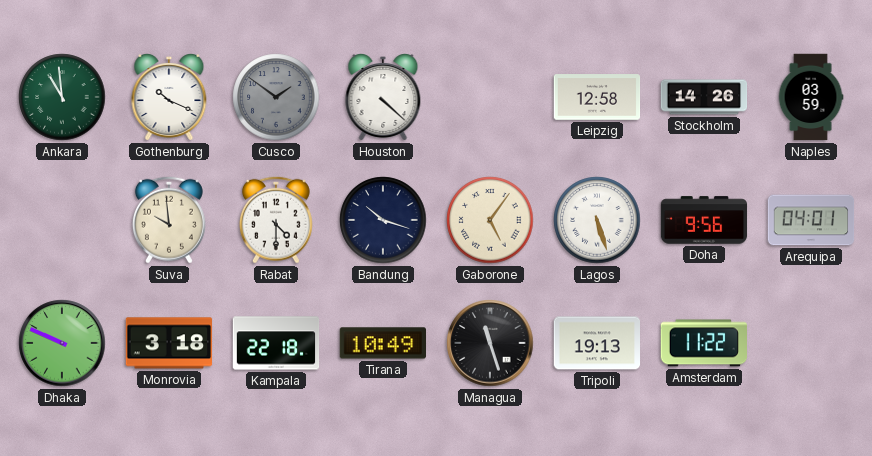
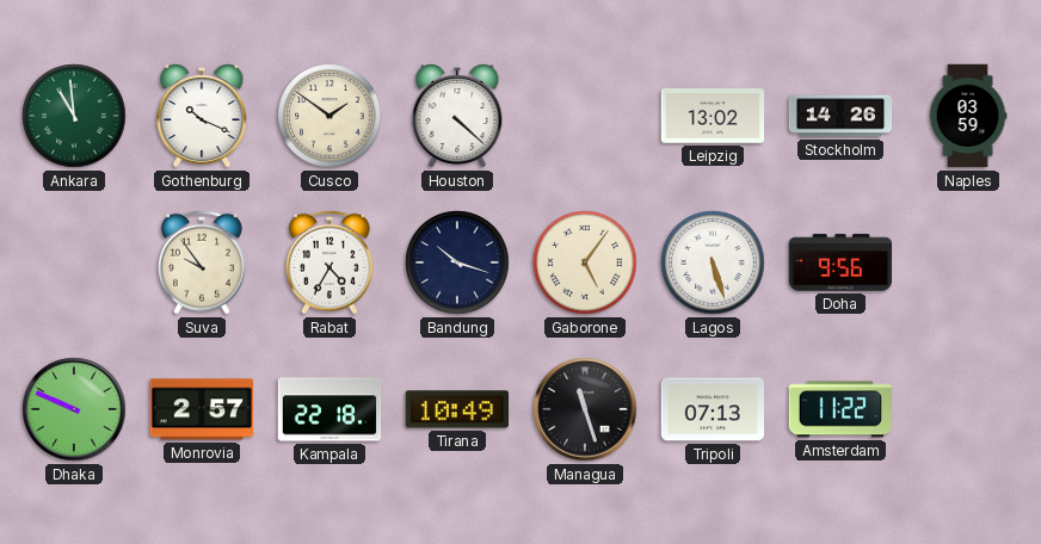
Cusco dial: grey -> cream
Leipzig: 12:58 -> 13:02
Suva: 9:59 -> 9:54
Rabat: 4:30 -> 4:35
Arequipa: 04:01 -> none
Monrovia: 3:18 -> 2:57
Tripoli: 19:13 -> 07:13
